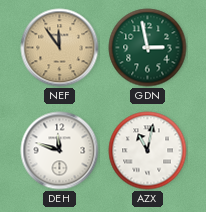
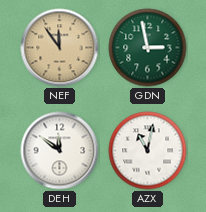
DEH: 11:48 -> 11:51
